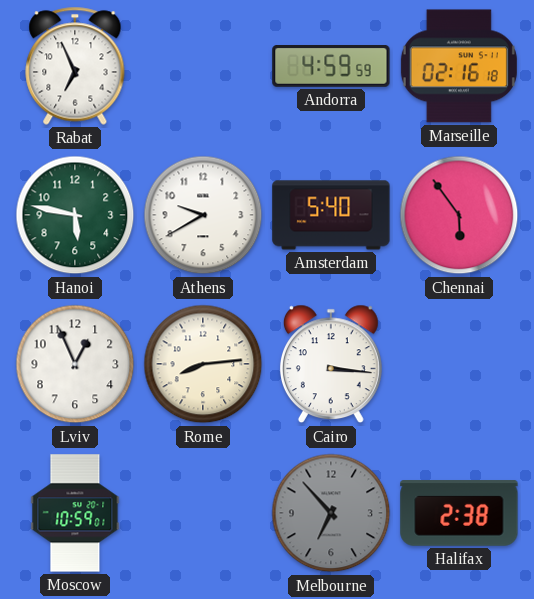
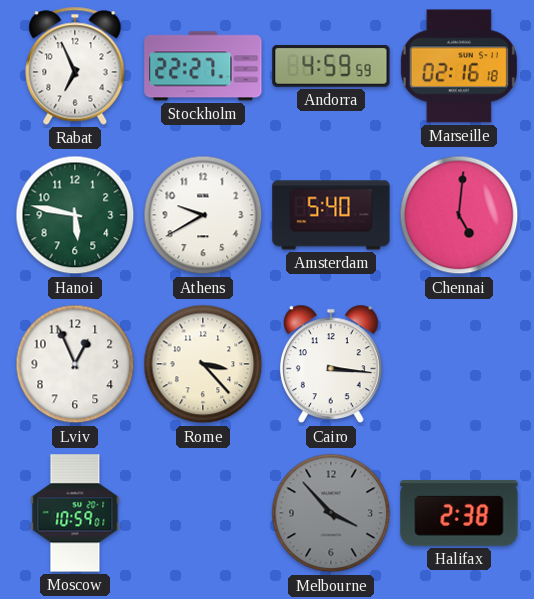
Stockholm: none -> 22:27
Chennai: 5:54 -> 5:01
Rome: 8:14 -> 3:23
Melbourne: 6:53 -> 3:53
